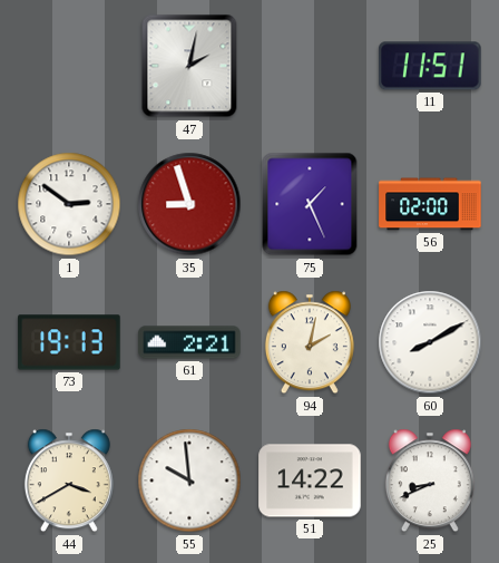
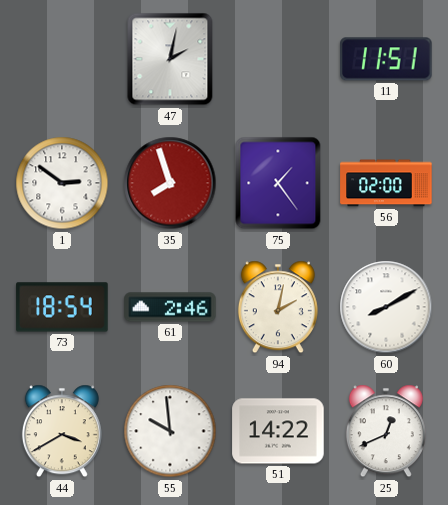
35: 8:57 -> 7:57
75: 1:26 -> 1:24
73: 19:13 -> 18:54
61: 2:21 -> 2:46
25: 8:41 -> 12:41
